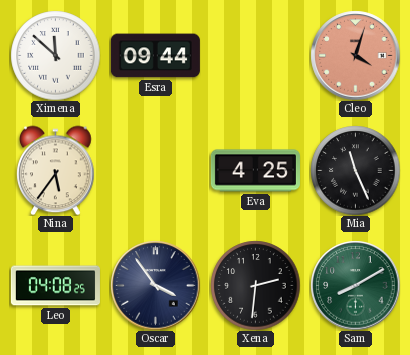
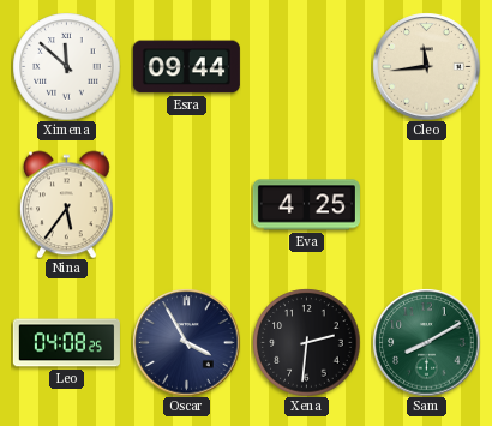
Cleo: 4:03 -> 11:44
Cleo dial: salmon -> cream
Mia: 11:26 -> none
Oscar: 3:54 -> 3:55
